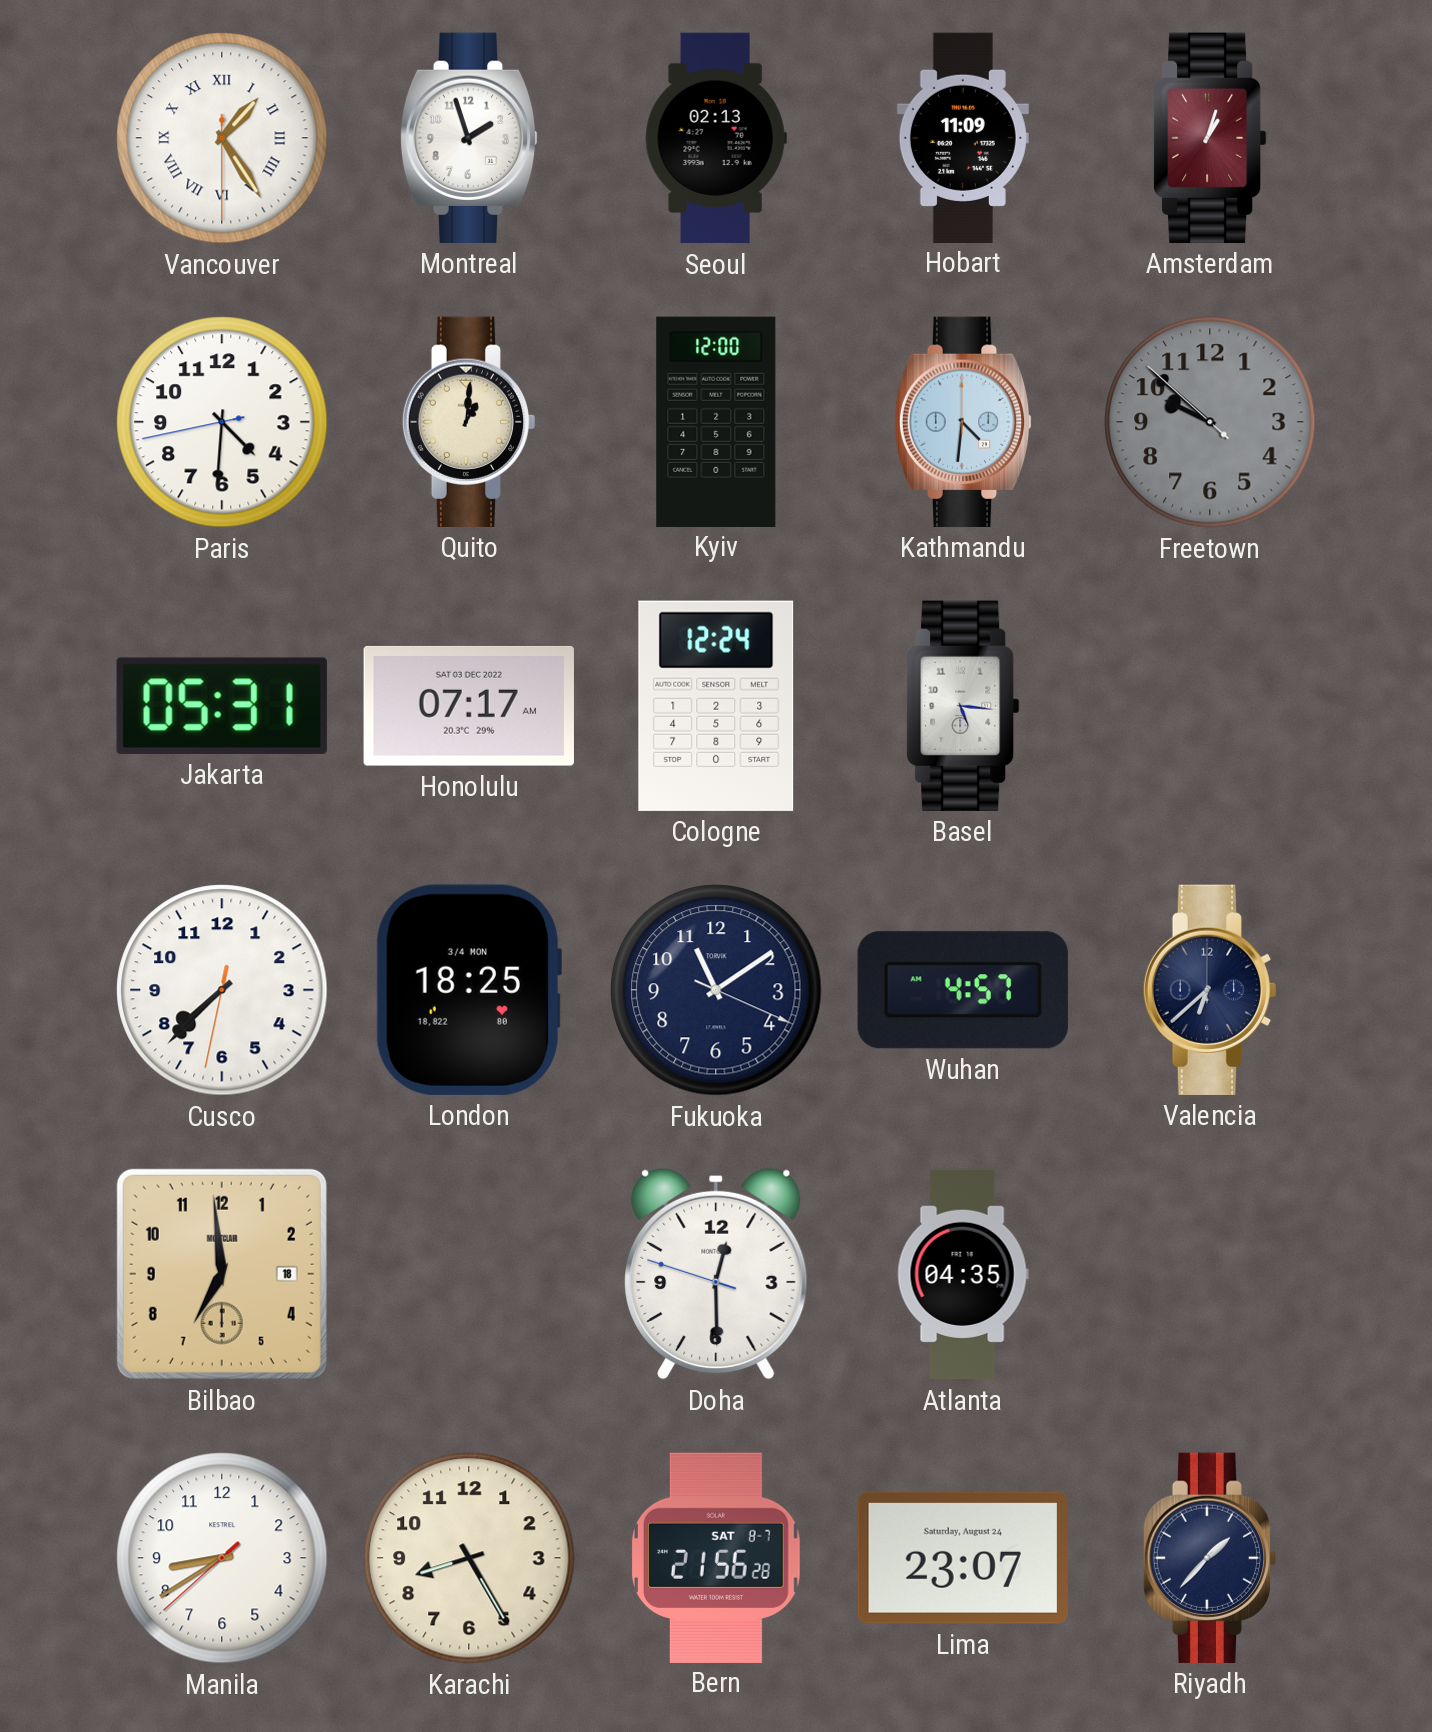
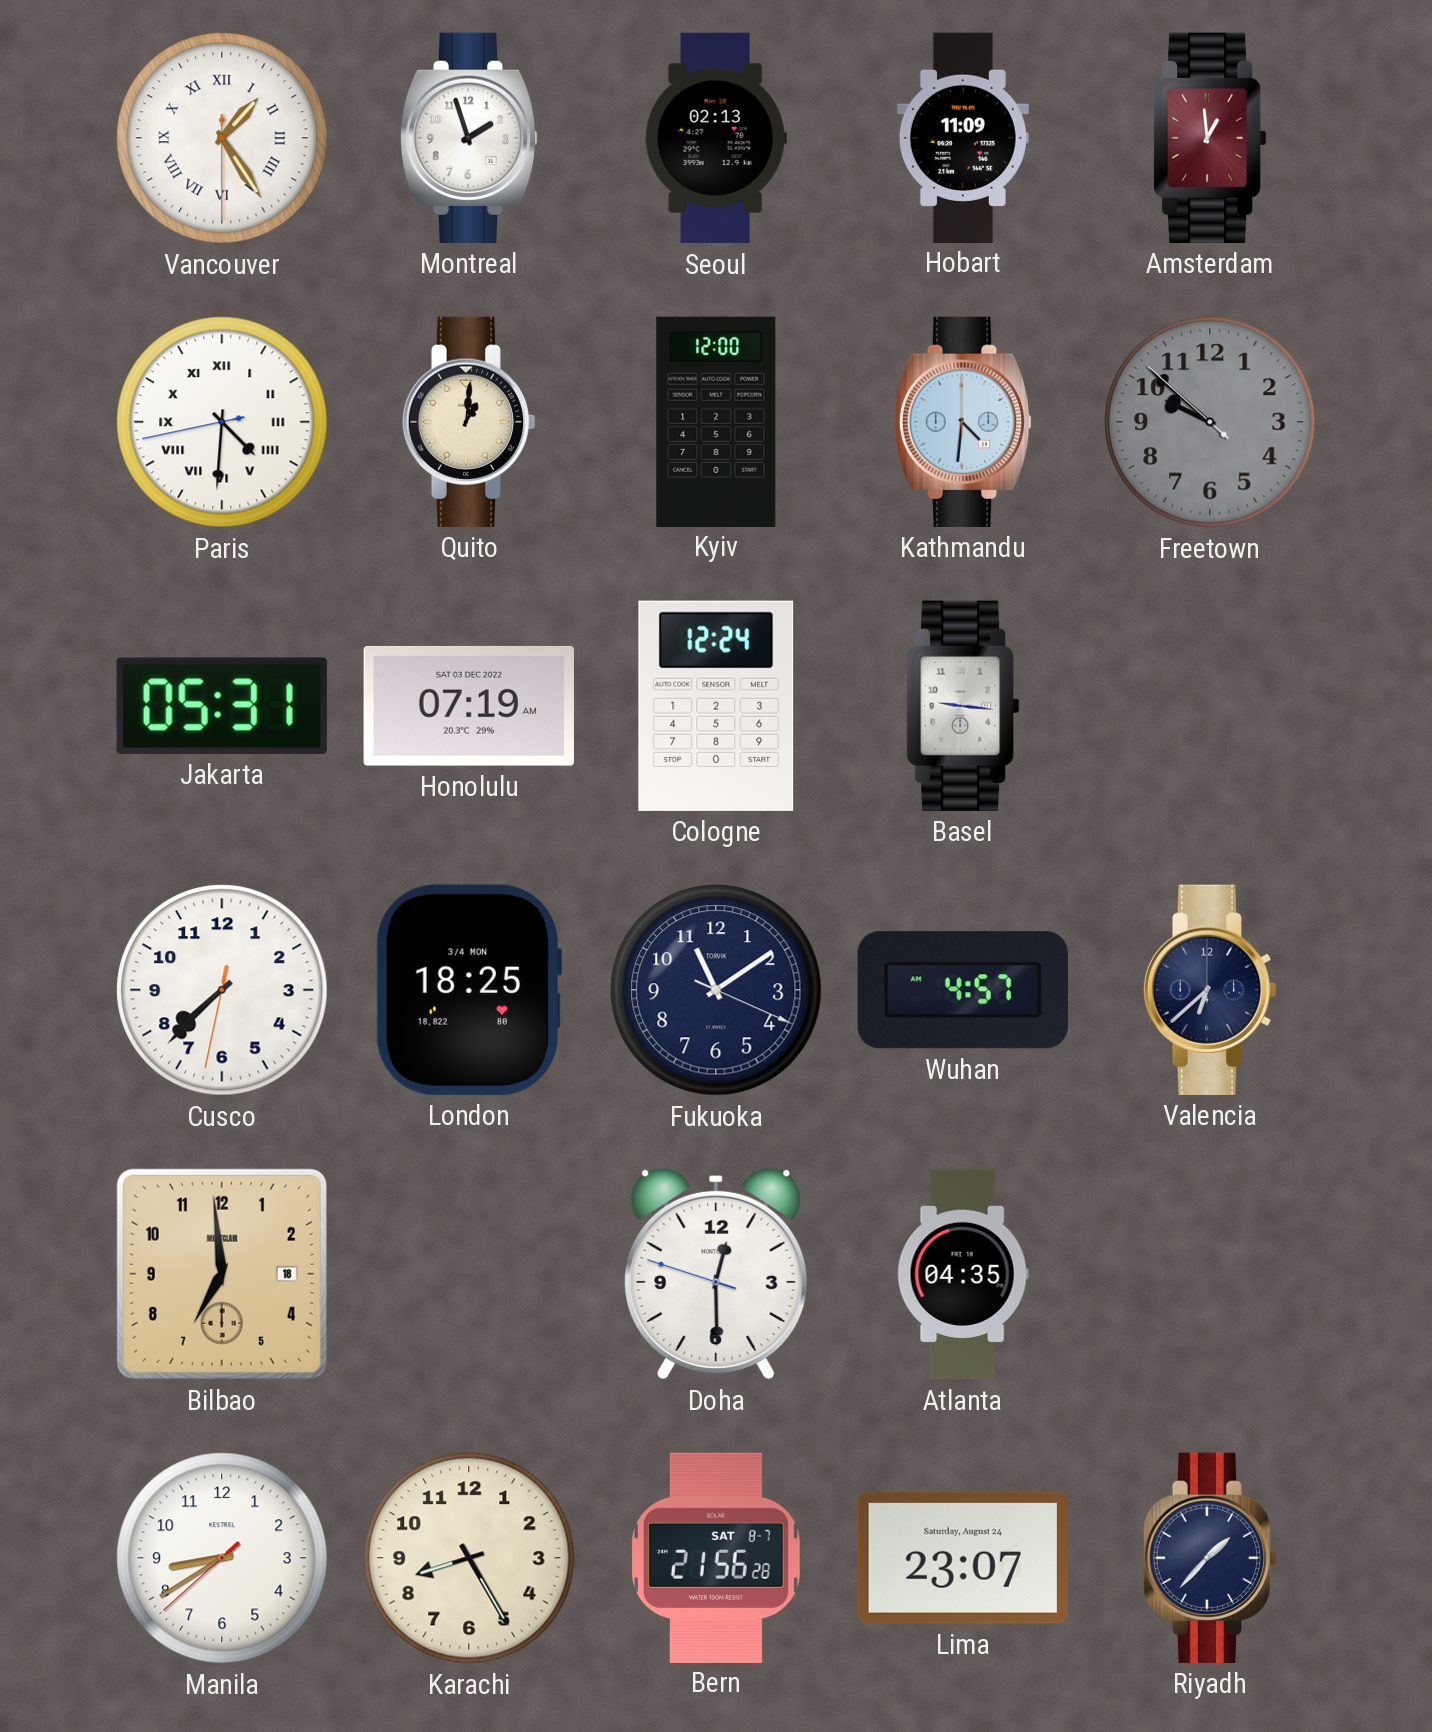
Amsterdam: 1:03 -> 12:59
Paris numerals: Arabic -> Roman
Honolulu: 07:17 -> 07:19
Basel: 5:16 -> 9:16
